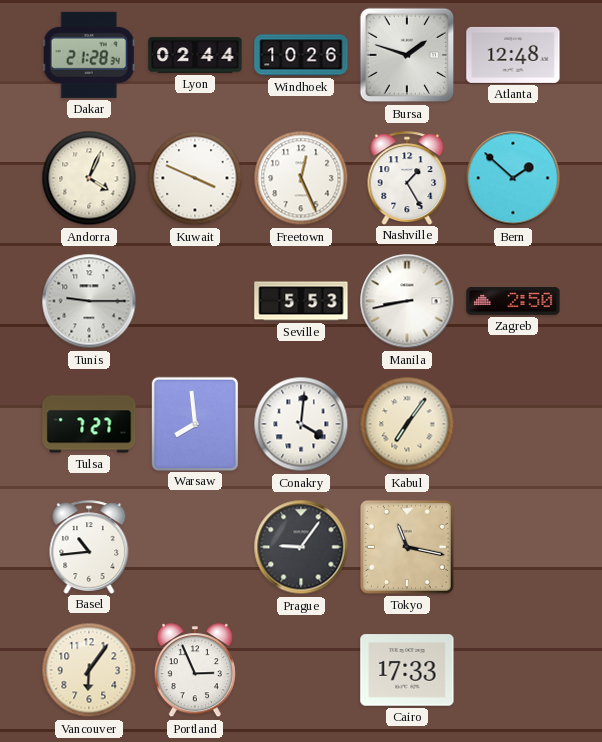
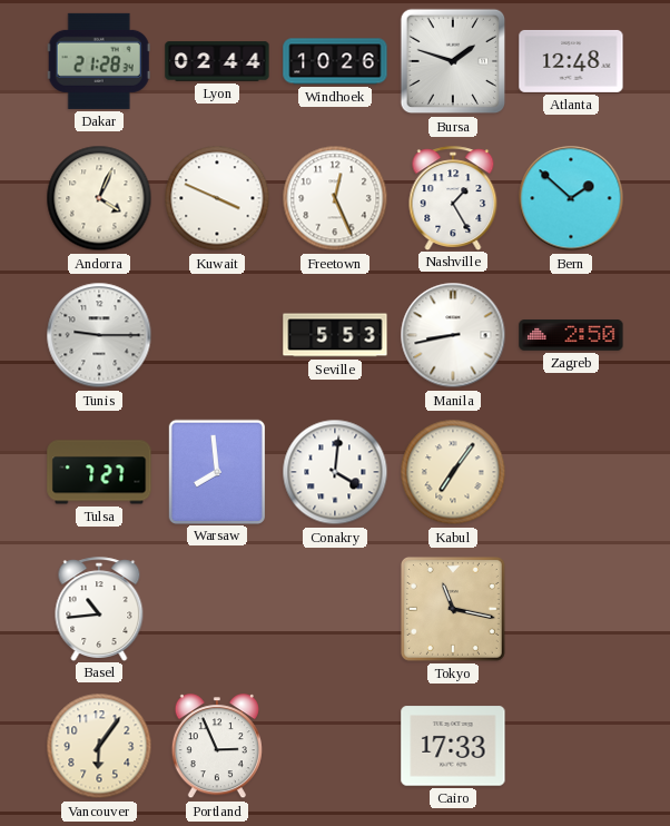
Prague: 9:06 -> none
